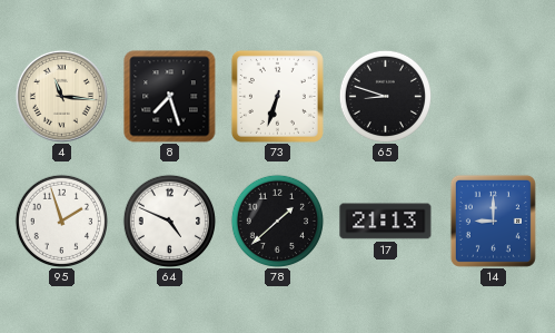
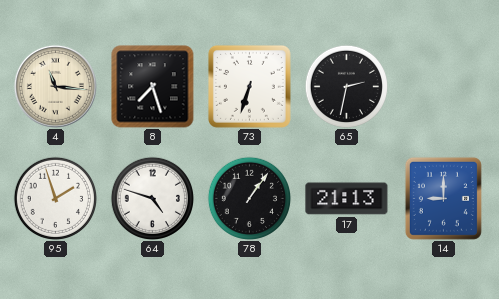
65: 8:48 -> 2:32
64: 4:49 -> 4:48
78: 1:38 -> 1:06
